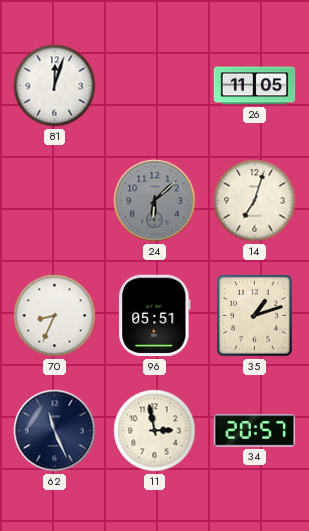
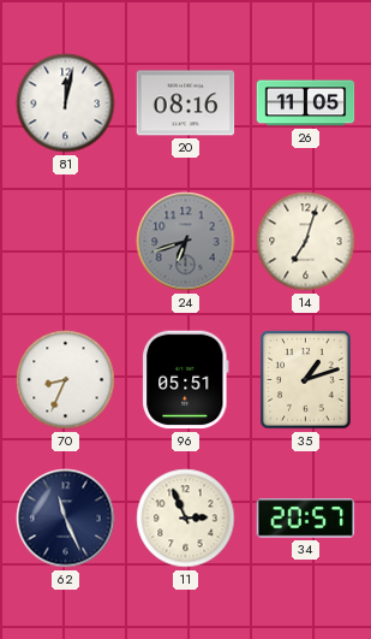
81: 12:03 -> 12:02
20: none -> 08:16
24: 6:08 -> 6:42
11: 2:58 -> 2:56
